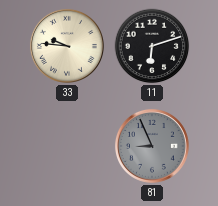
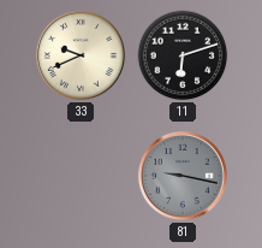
33: 9:46 -> 9:41
81: 8:56 -> 9:17
